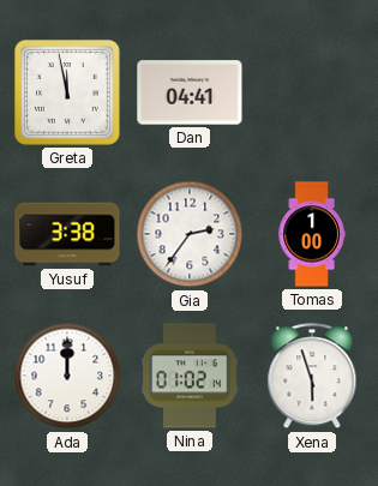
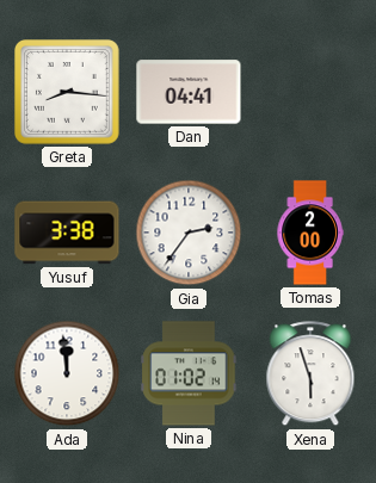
Greta: 11:58 -> 8:16
Tomas: 1:00 -> 2:00
Ada: 12:00 -> 11:59
